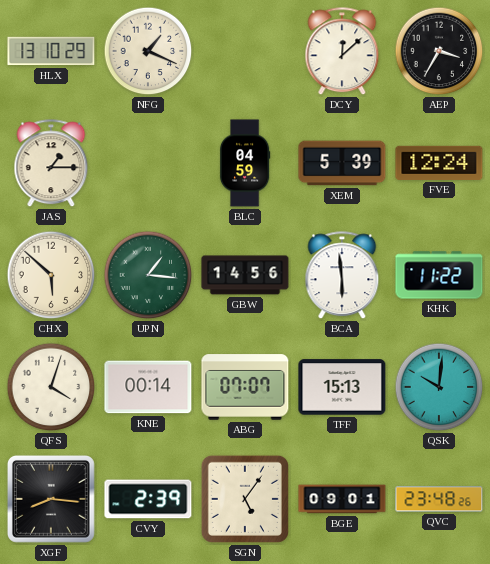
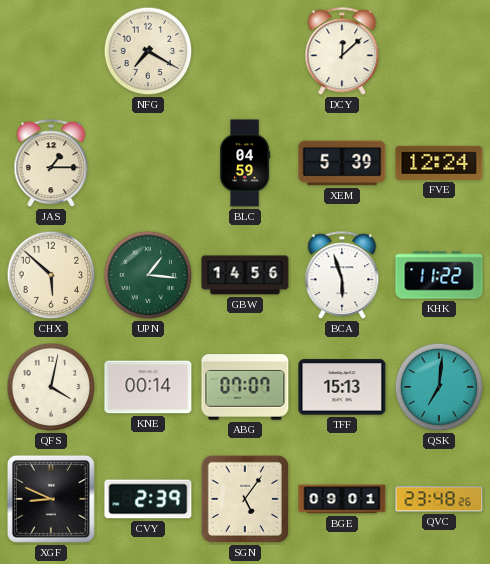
HLX: 13:10 -> none
NFG: 1:19 -> 7:20
AEP: 3:35 -> none
BCA: 5:59 -> 5:57
QFS: 4:03 -> 4:02
QSK: 10:01 -> 7:01
XGF: 8:16 -> 8:49
